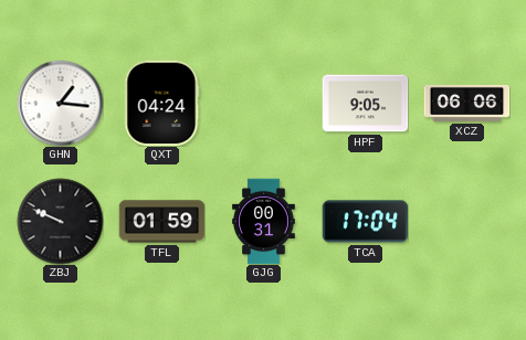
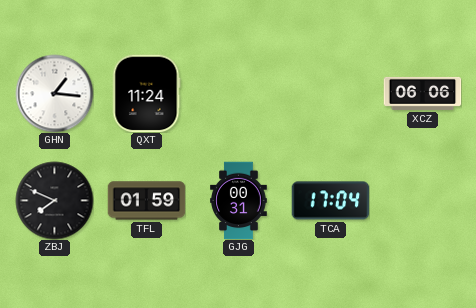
QXT: 04:24 -> 11:24
HPF: 9:05 -> none
ZBJ: 9:49 -> 7:49
